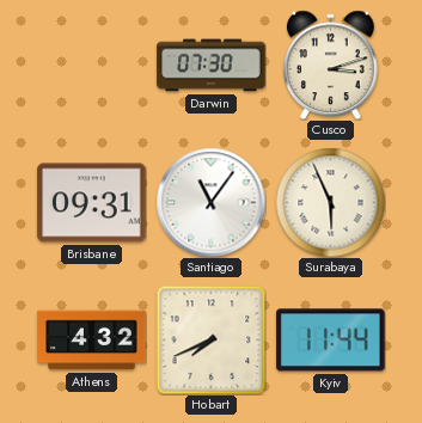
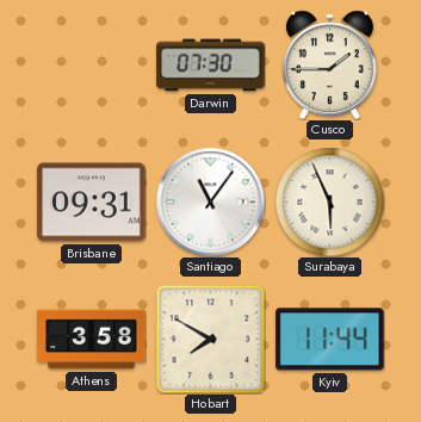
Cusco: 3:12 -> 1:45
Athens: 4:32 -> 3:58
Hobart: 7:41 -> 7:50
